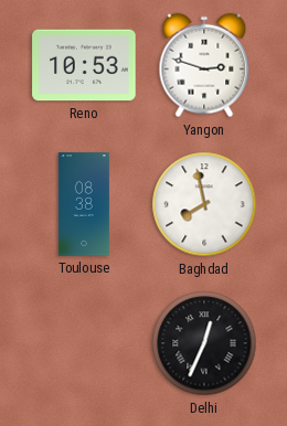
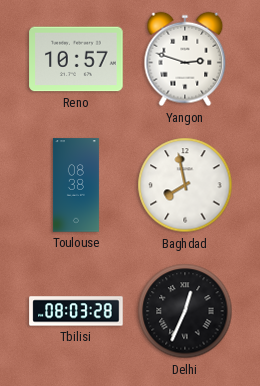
Reno: 10:53 -> 10:57
Tbilisi: none -> 08:03
